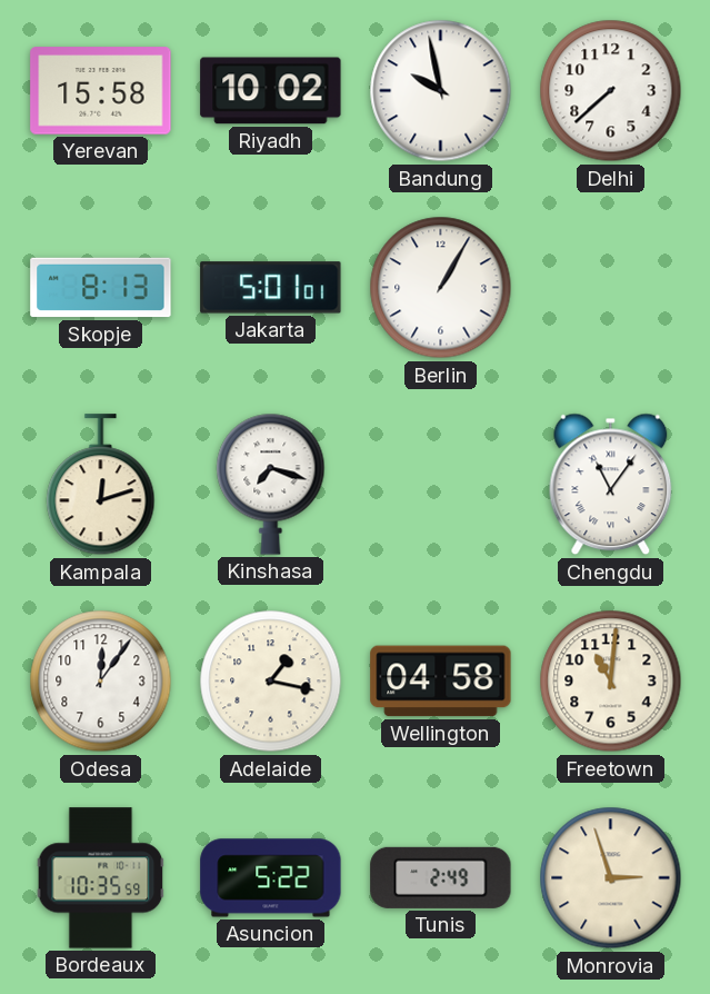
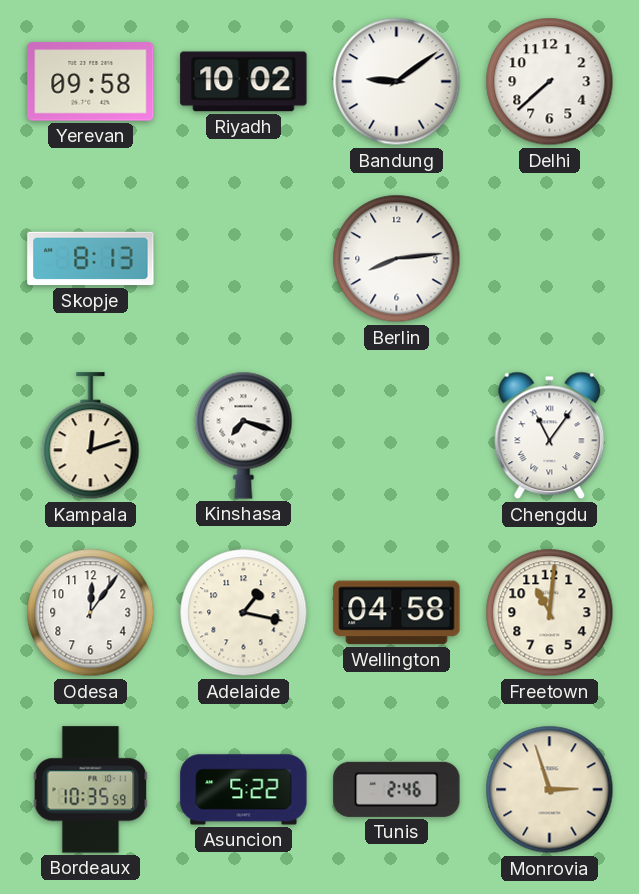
Yerevan: 15:58 -> 09:58
Bandung: 9:58 -> 9:09
Jakarta: 5:01 -> none
Berlin: 1:05 -> 8:14
Tunis: 2:49 -> 2:46
